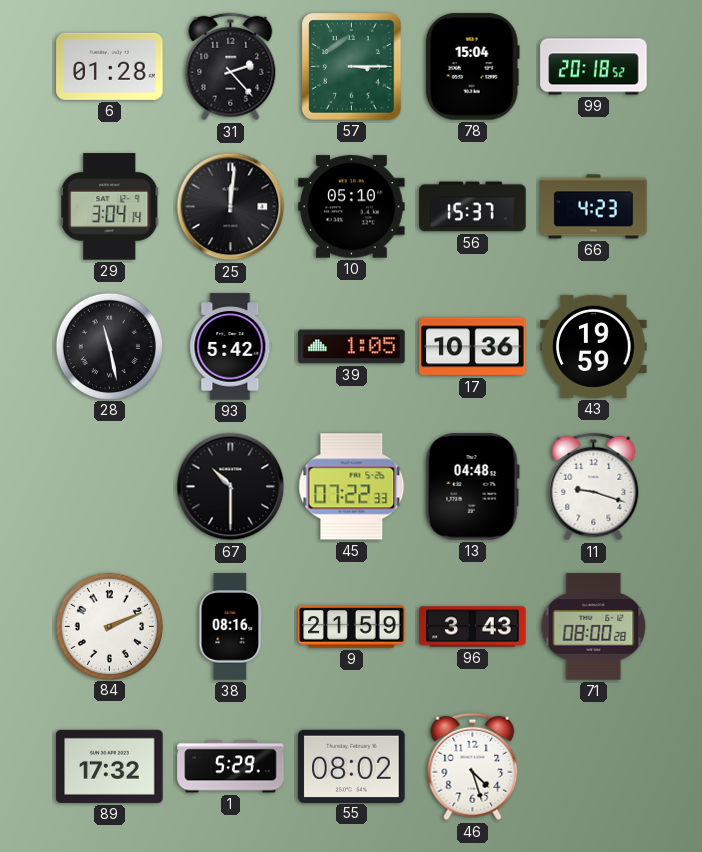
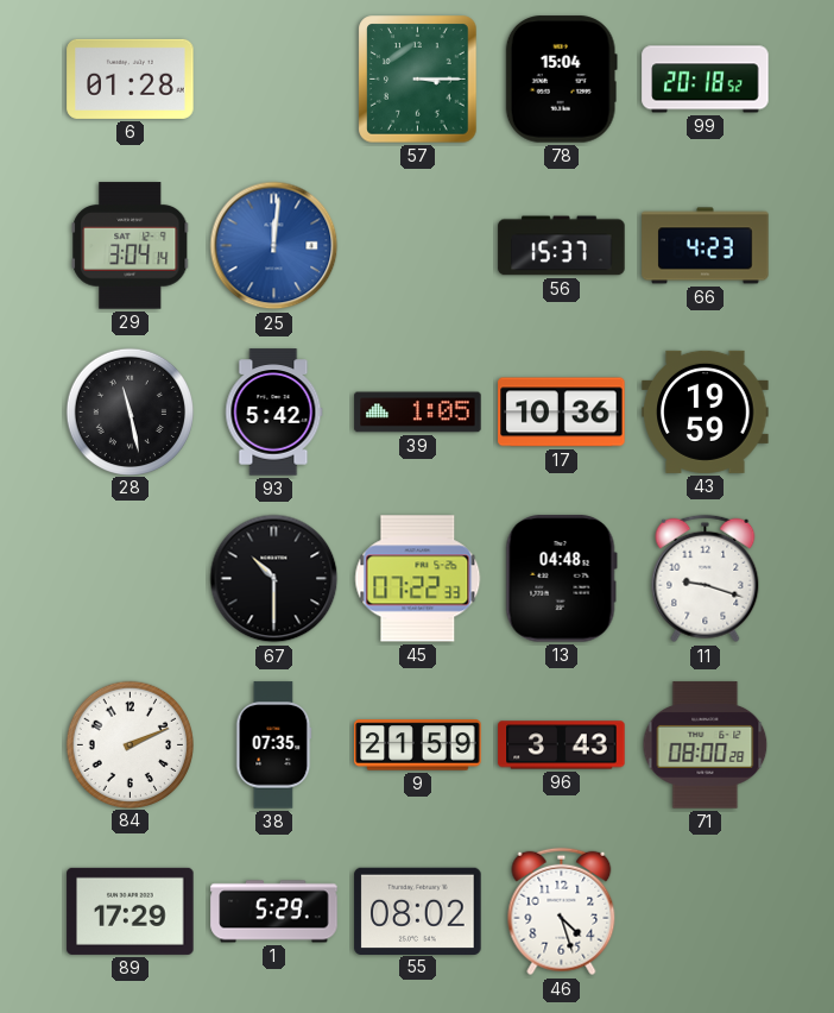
31: 2:23 -> none
25 dial: black -> blue
10: 05:10 -> none
38: 08:16 -> 07:35
89: 17:32 -> 17:29
